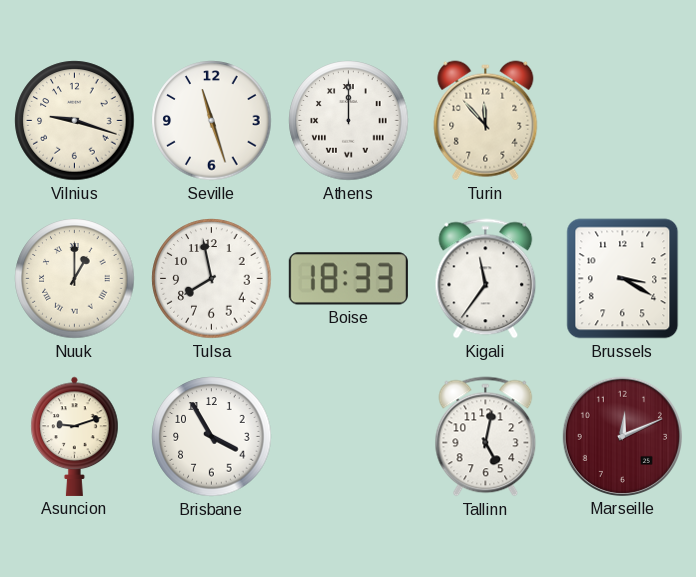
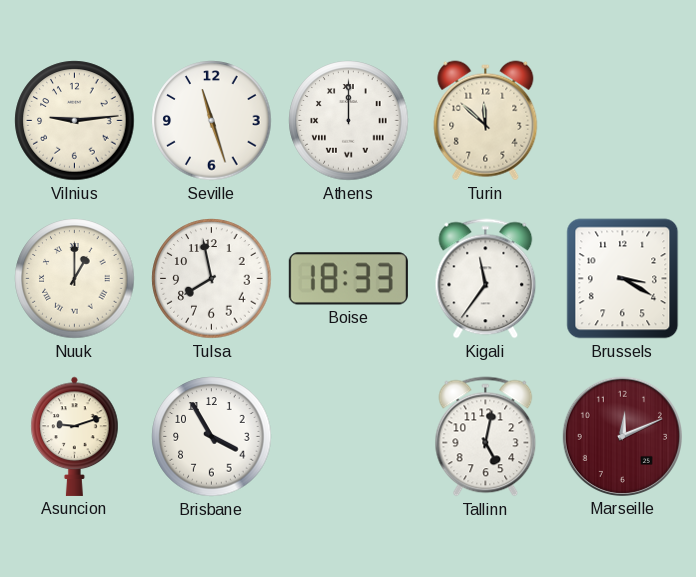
Vilnius: 9:18 -> 9:14
Turin: 11:53 -> 11:52
